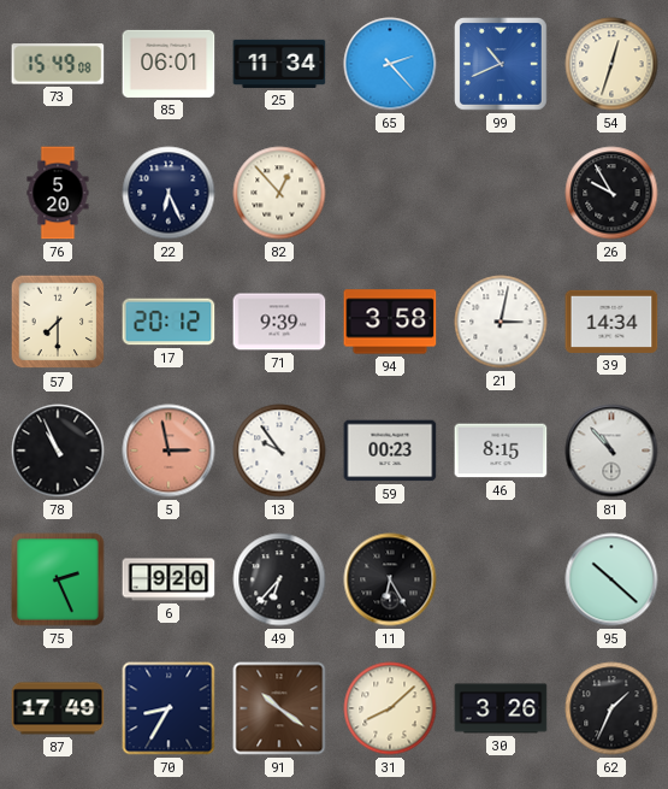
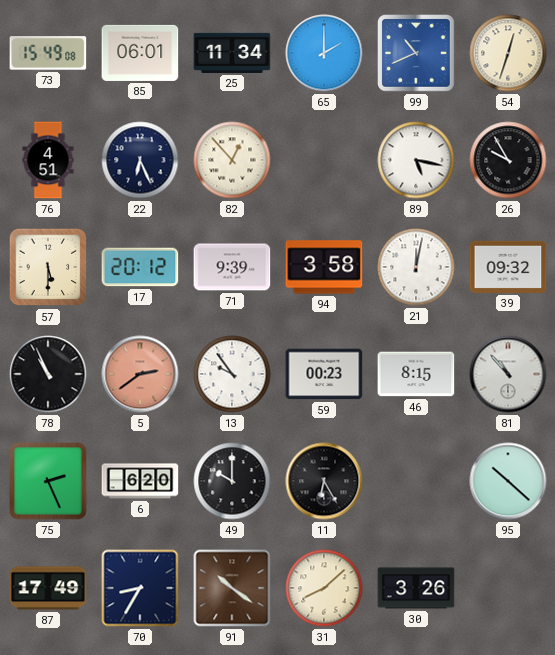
65: 2:23 -> 2:00
76: 5:20 -> 4:51
89: none -> 5:17
57: 7:30 -> 5:30
21: 3:02 -> 12:02
39: 14:34 -> 09:32
5: 2:58 -> 2:39
6: 9:20 -> 6:20
49: 6:37 -> 10:00
62: 1:34 -> none
